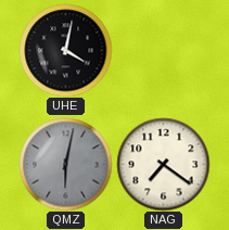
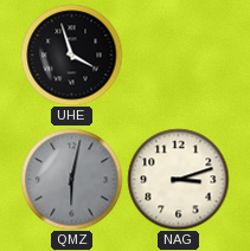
UHE: 4:02 -> 3:57
NAG: 7:21 -> 3:12
